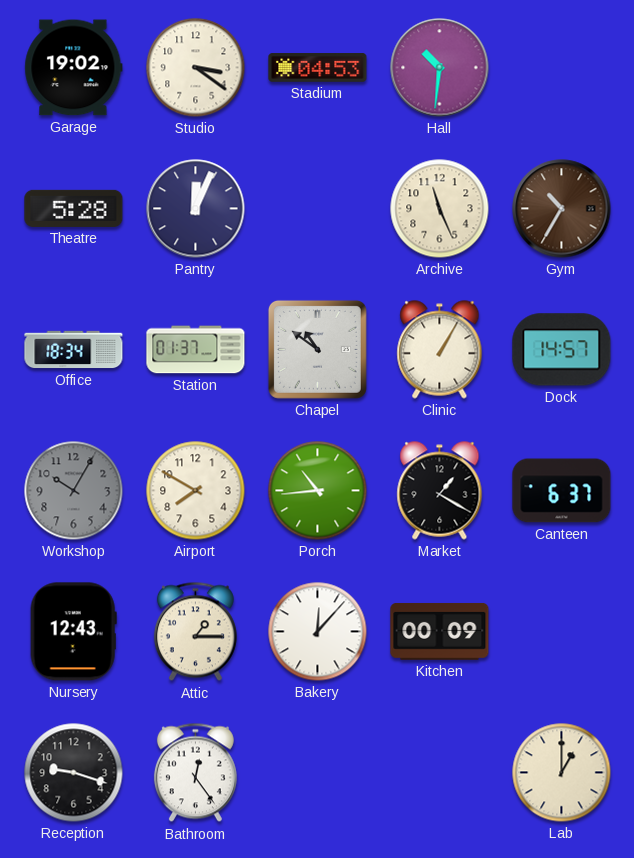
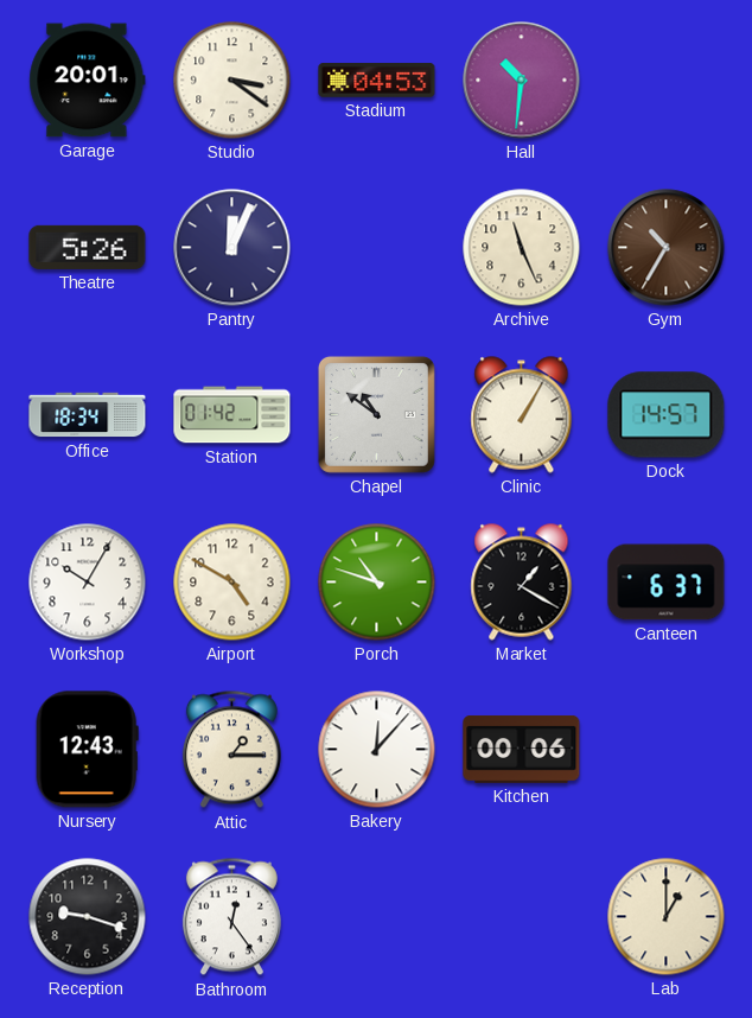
Garage: 19:02 -> 20:01
Theatre: 5:28 -> 5:26
Station: 01:37 -> 01:42
Workshop dial: grey -> white
Airport: 7:50 -> 4:50
Porch: 10:44 -> 10:48
Kitchen: 00:09 -> 00:06
